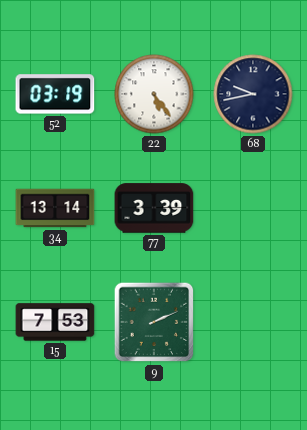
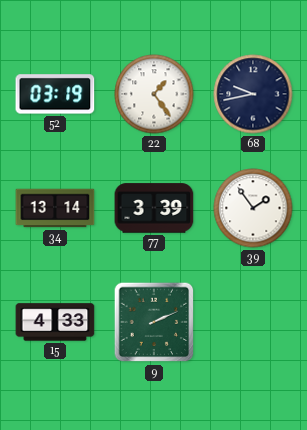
22: 5:24 -> 1:24
39: none -> 1:54
15: 7:53 -> 4:33
